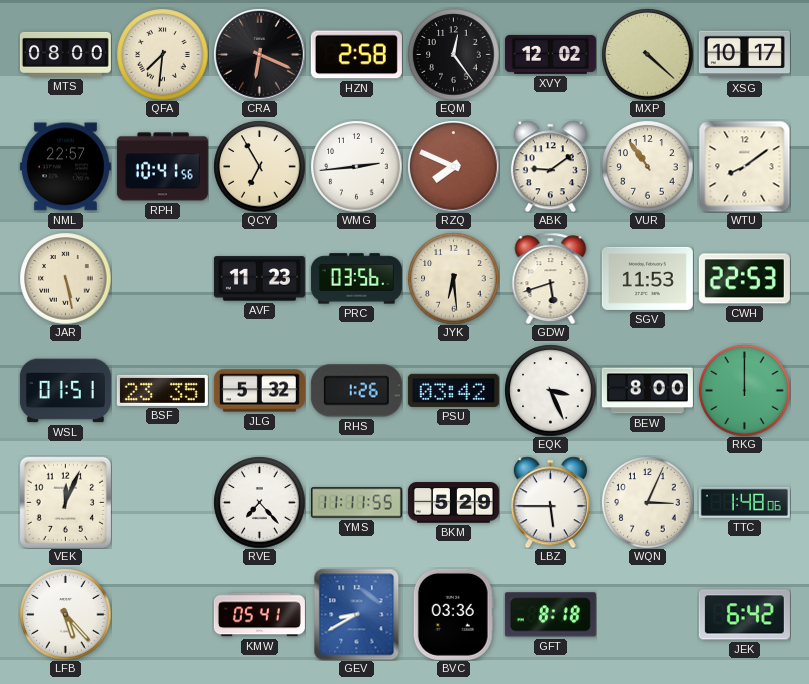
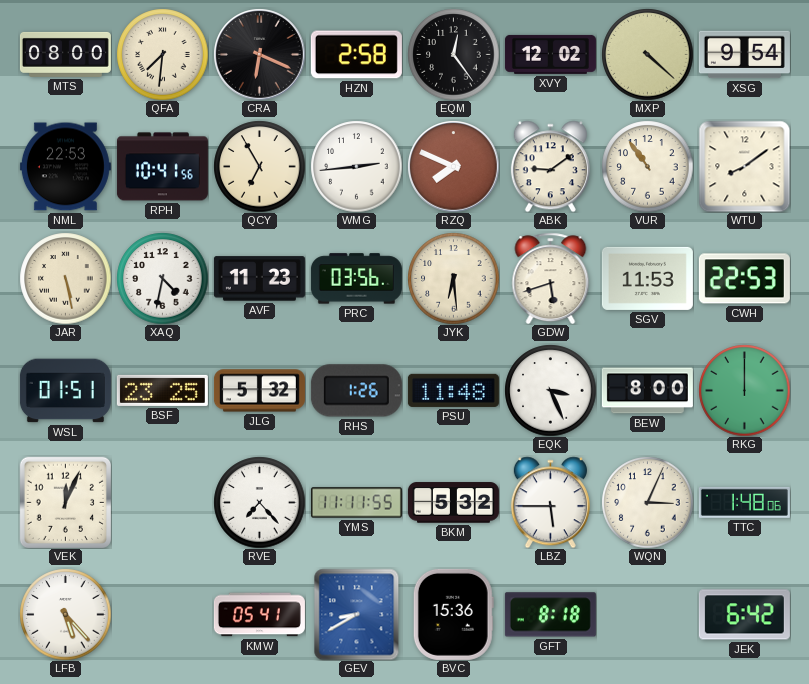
XSG: 10:17 -> 9:54
NML: 22:57 -> 22:53
XAQ: none -> 4:32
BSF: 23:35 -> 23:25
PSU: 03:42 -> 11:48
BKM: 5:29 -> 5:32
BVC: 03:36 -> 15:36
